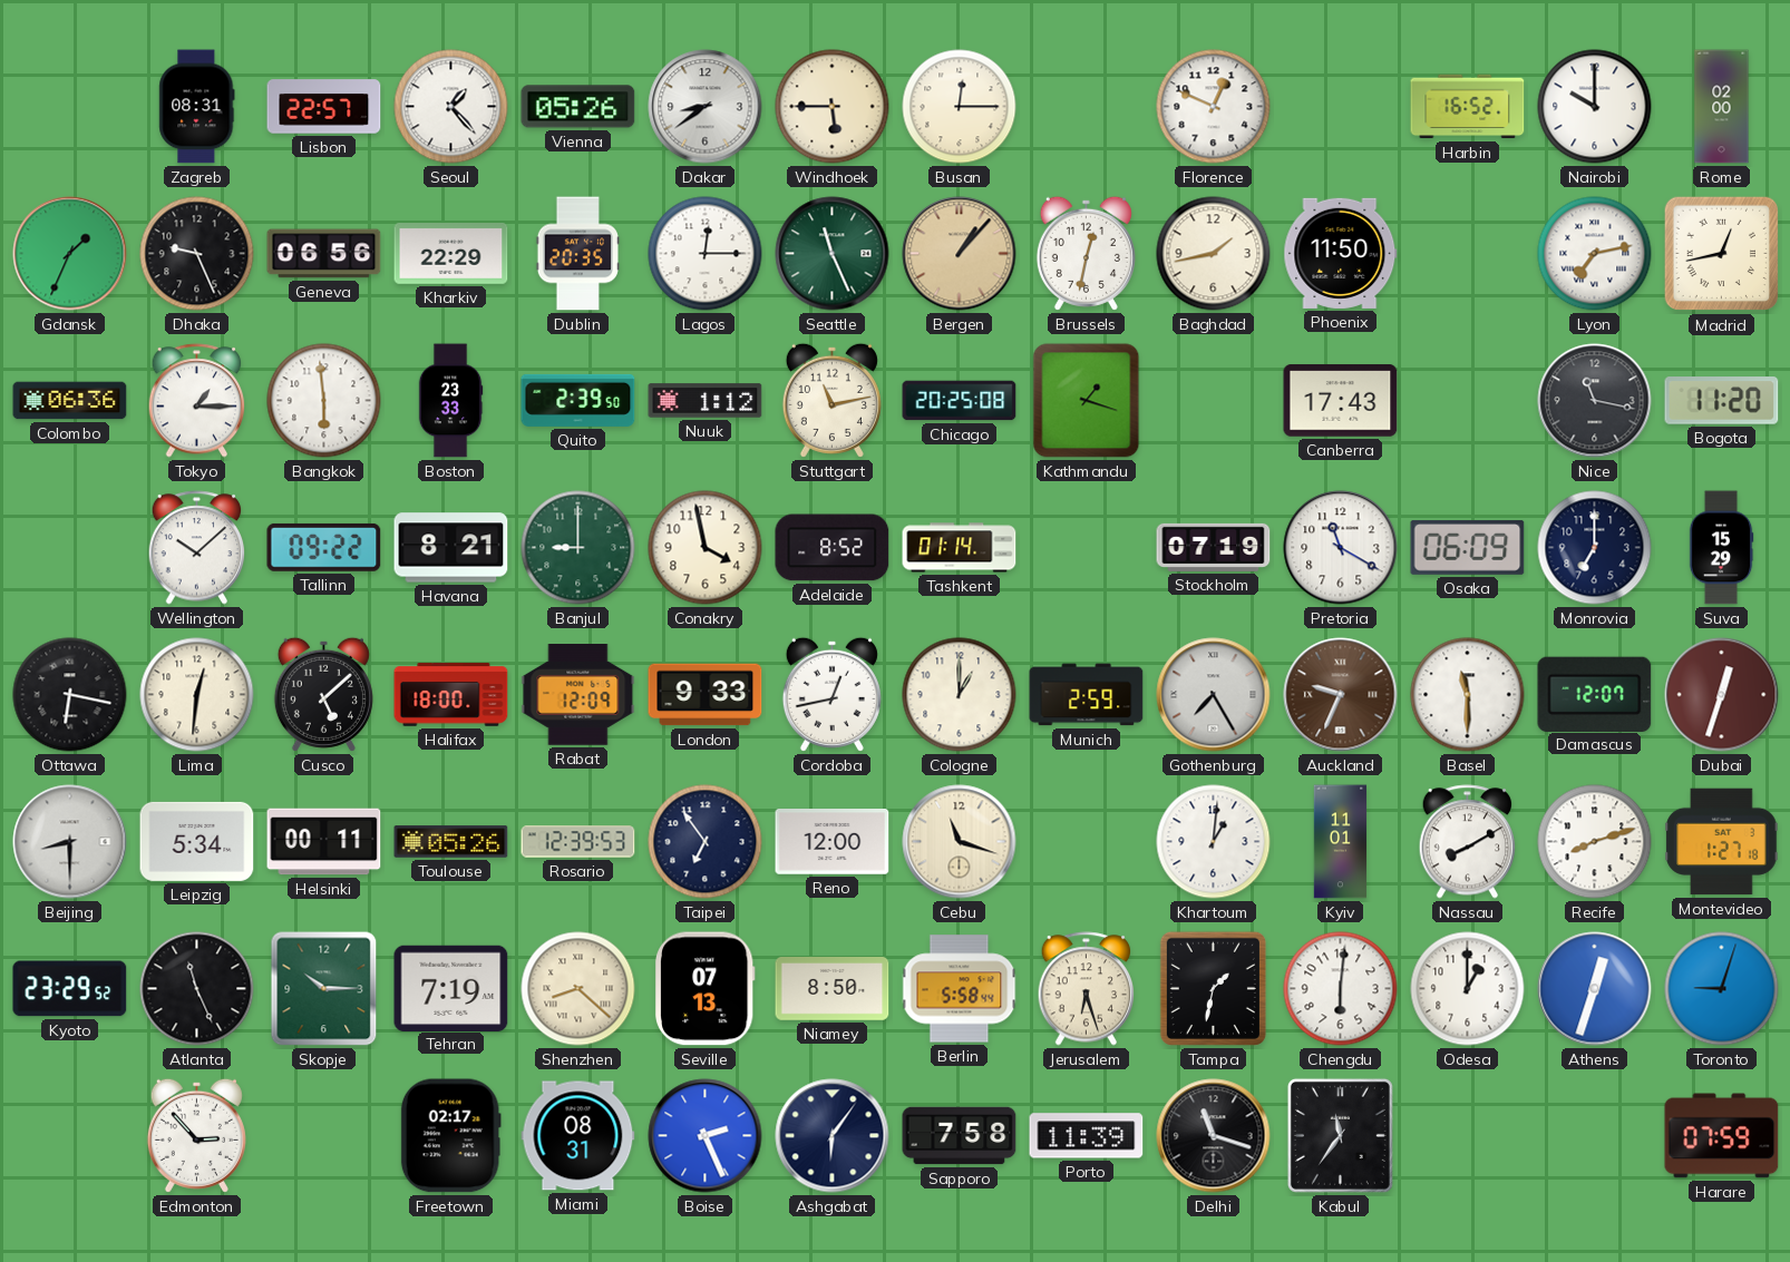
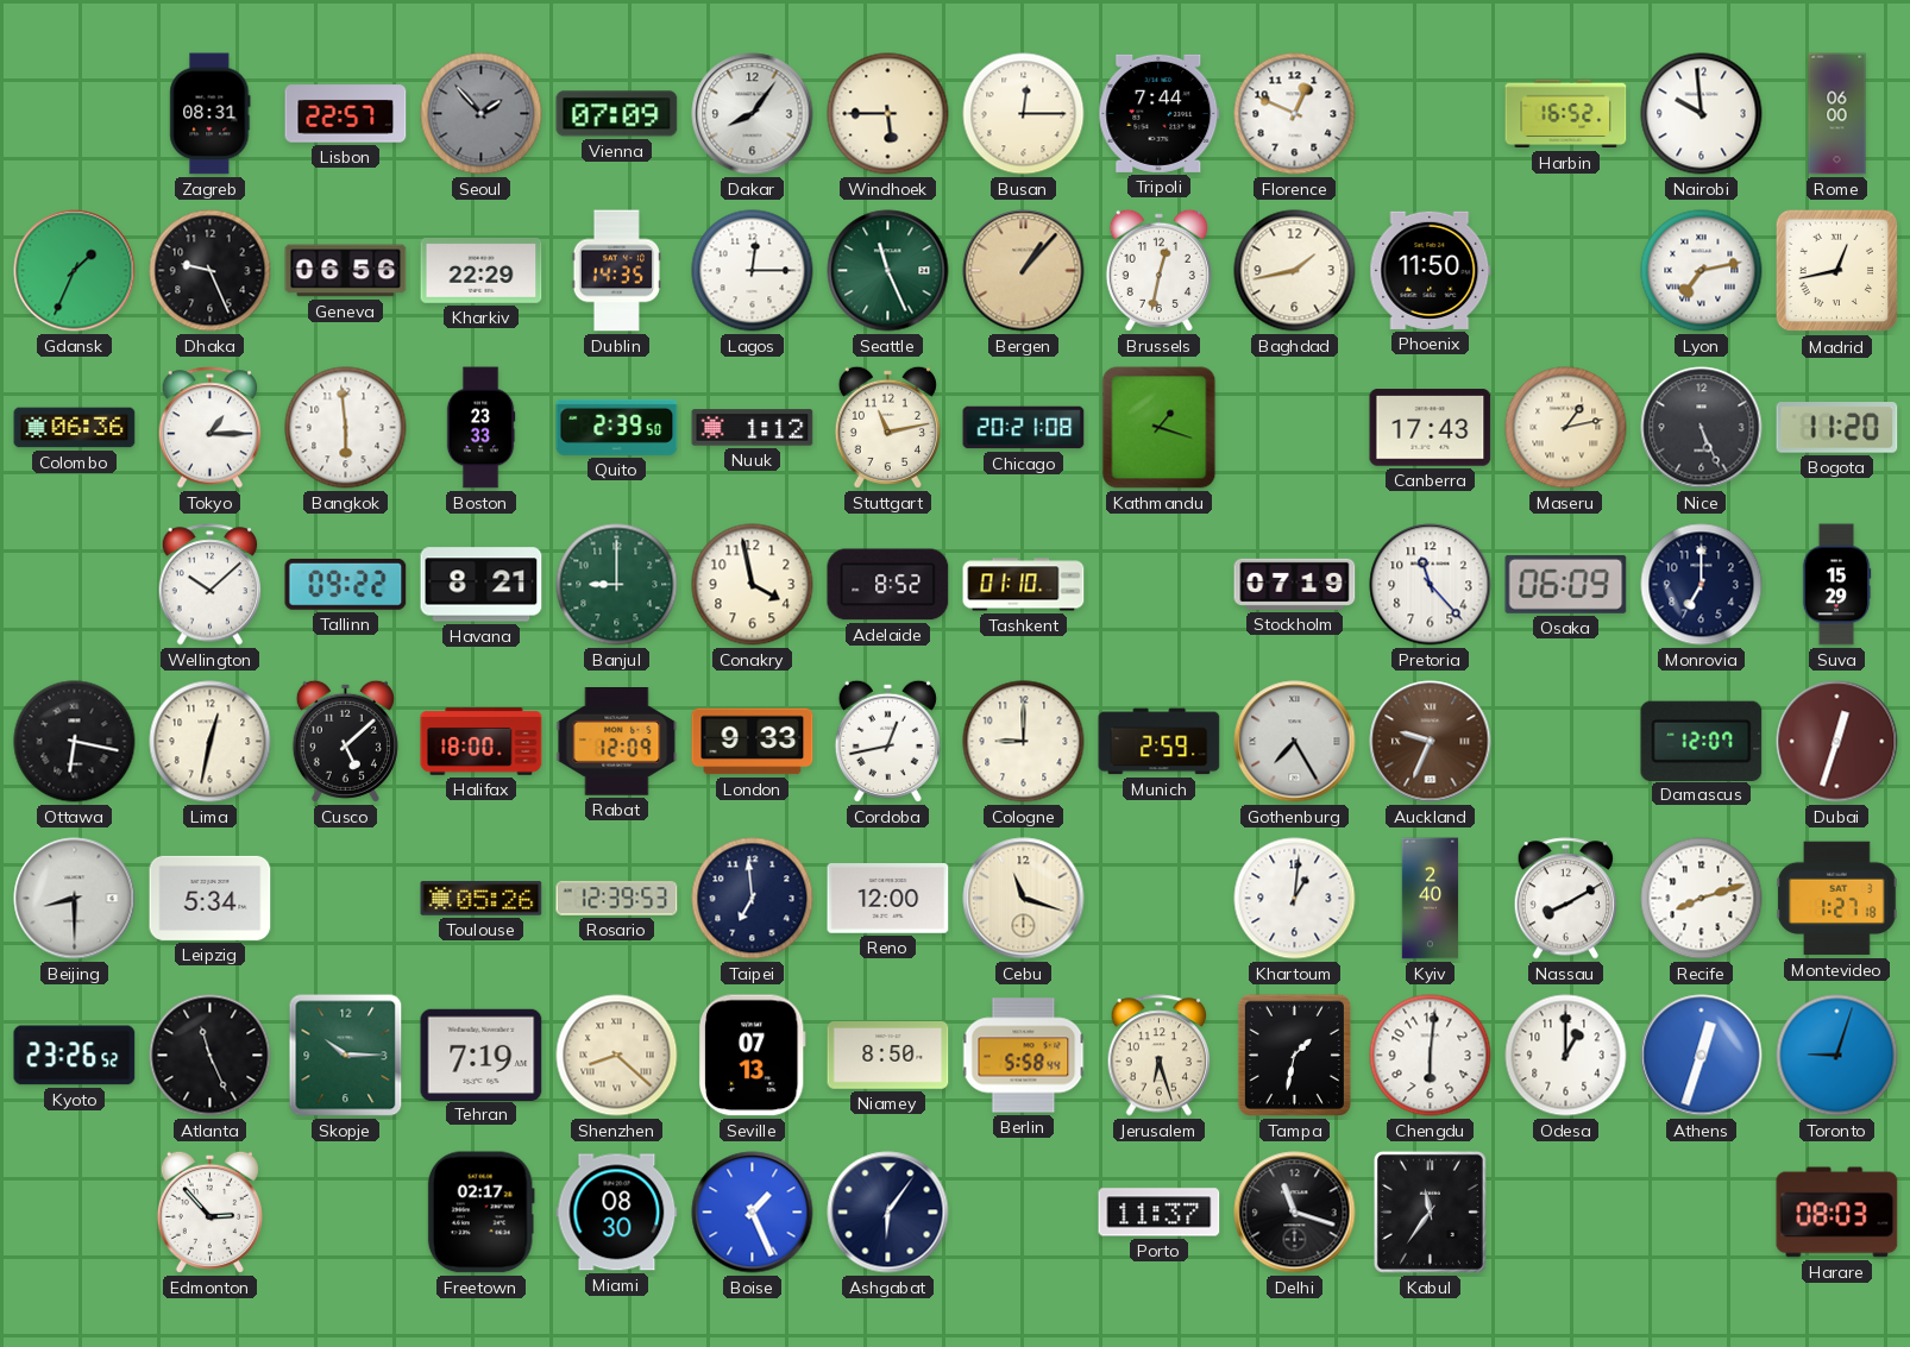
Seoul: 1:23 -> 1:53
Seoul dial: white -> grey
Vienna: 05:26 -> 07:09
Dakar: 8:39 -> 8:06
Tripoli: none -> 7:44
Nairobi: 10:00 -> 9:59
Rome: 02:00 -> 06:00
Dublin: 20:35 -> 14:35
Chicago: 20:25 -> 20:21
Maseru: none -> 1:13
Nice: 11:17 -> 5:26
Tashkent: 01:14 -> 01:10
Pretoria: 11:20 -> 11:23
Lima: 12:31 -> 12:32
Cologne: 1:00 -> 9:00
Basel: 11:30 -> none
Helsinki: 00:11 -> none
Taipei: 6:54 -> 6:59
Kyiv: 11:01 -> 2:40
Kyoto: 23:29 -> 23:26
Miami: 08:31 -> 08:30
Boise: 2:26 -> 1:26
Sapporo: 7:58 -> none
Porto: 11:39 -> 11:37
Harare: 07:59 -> 08:03
